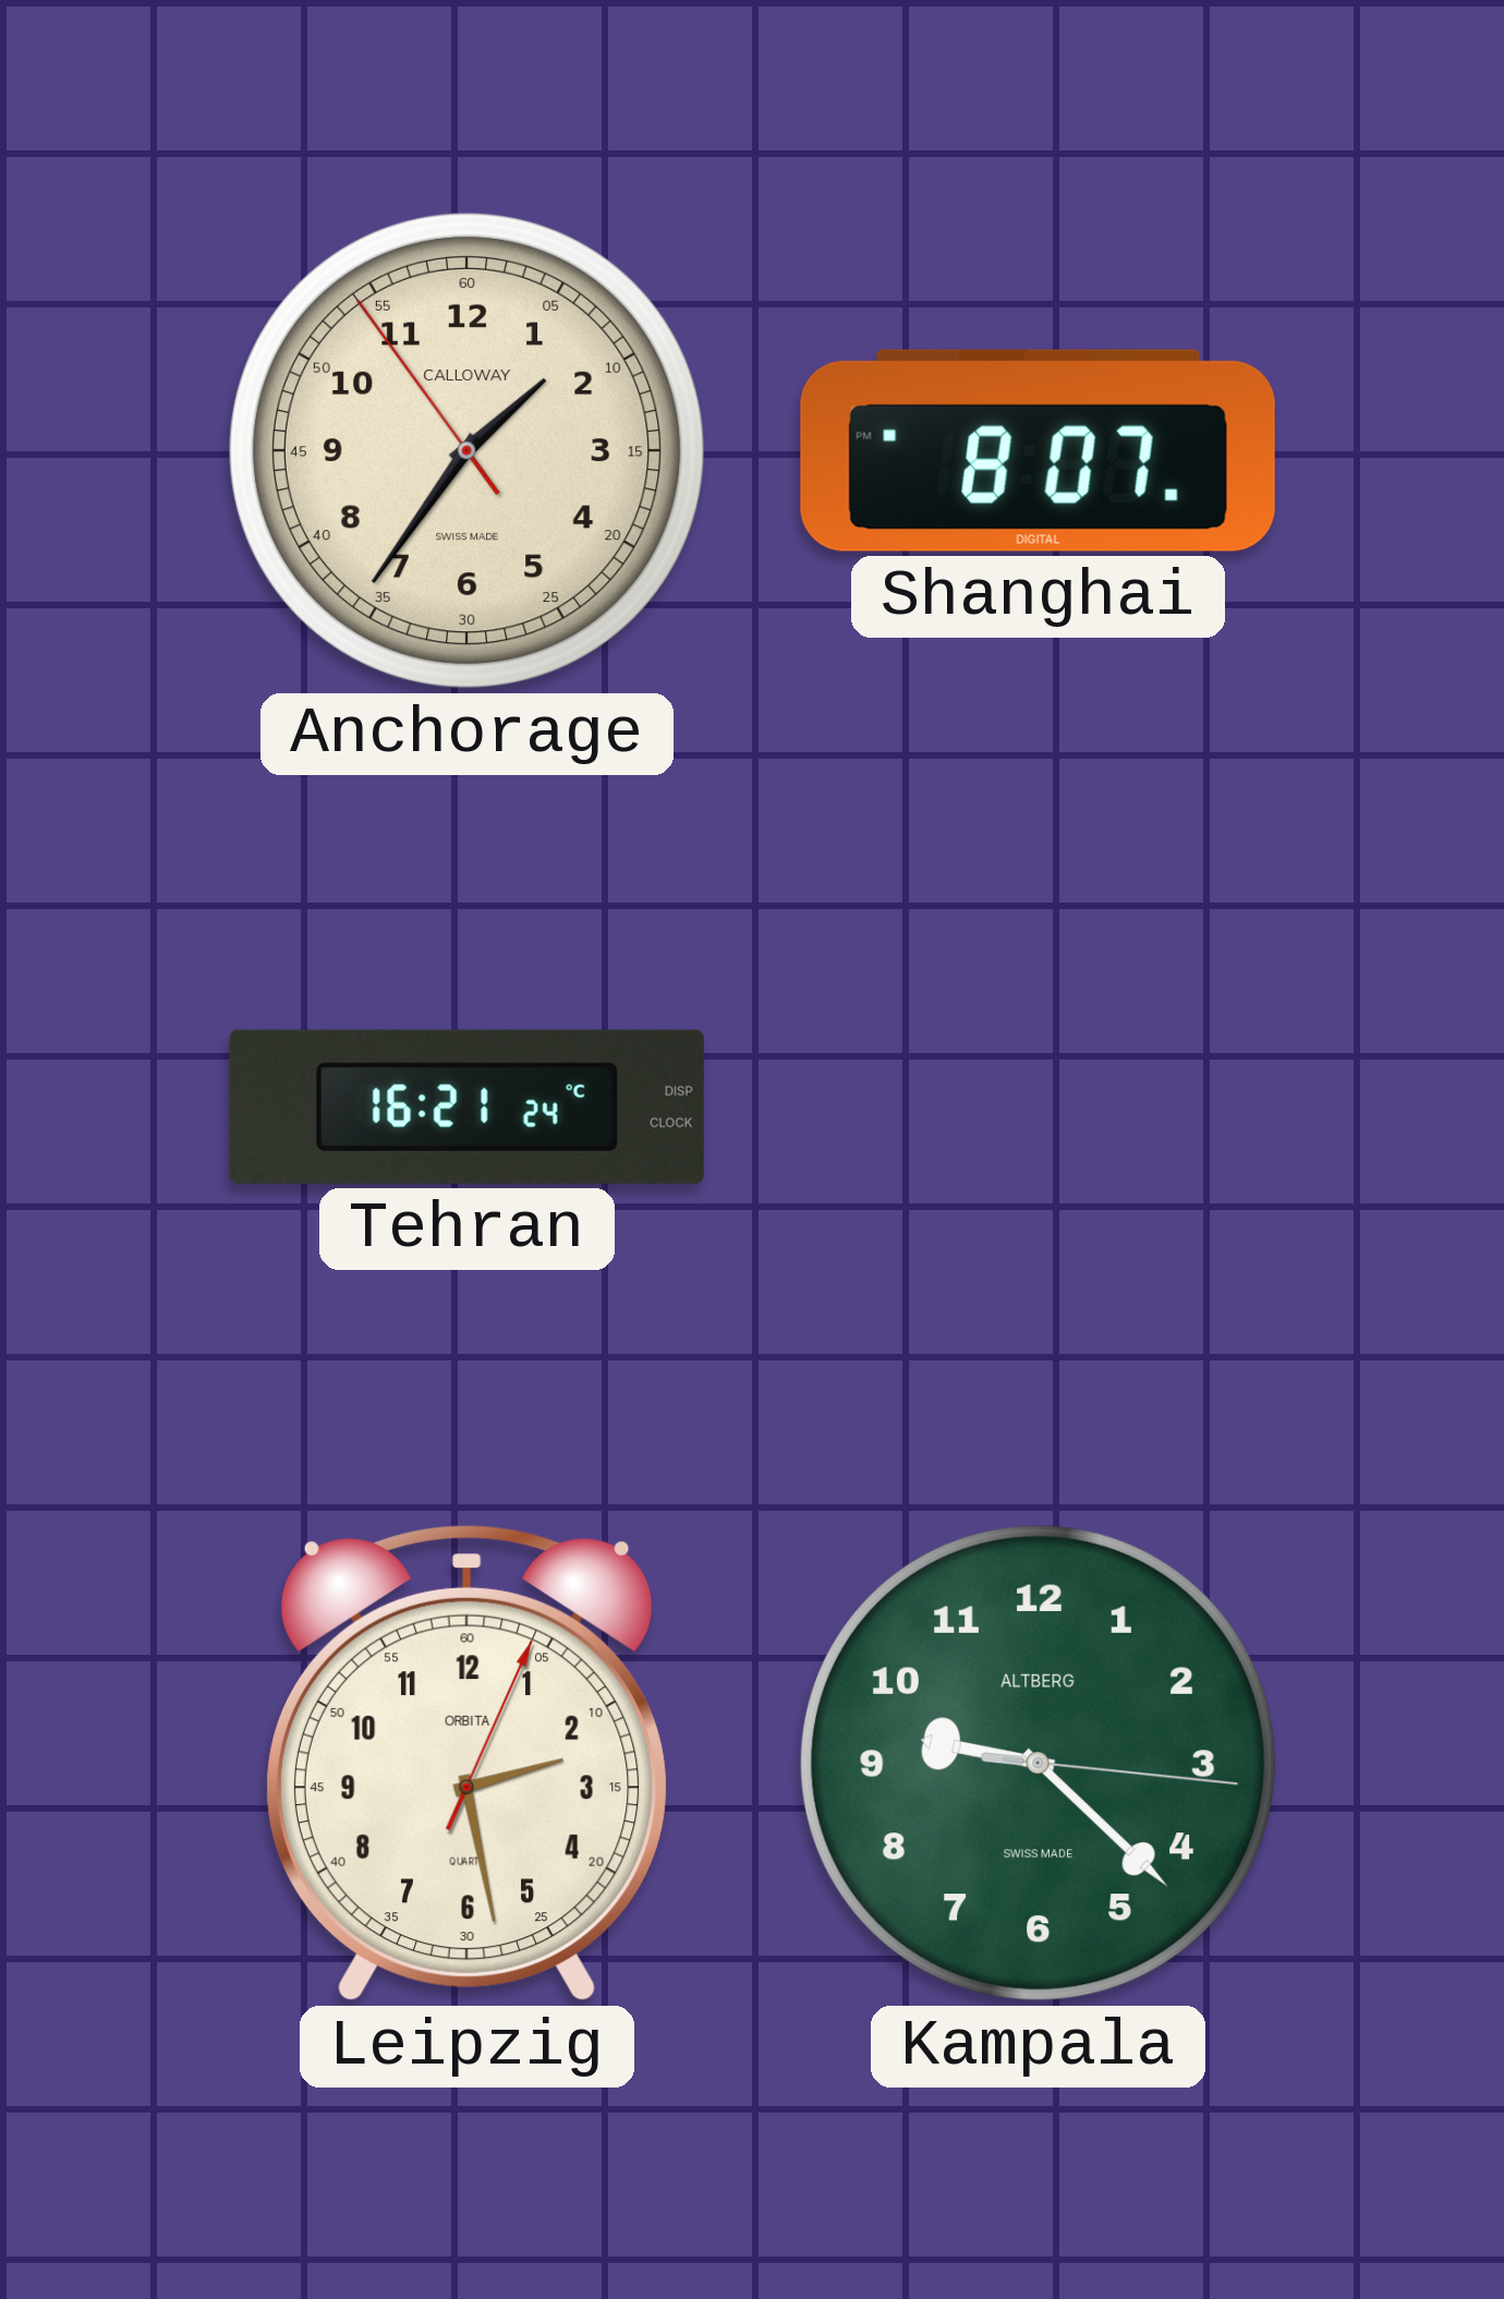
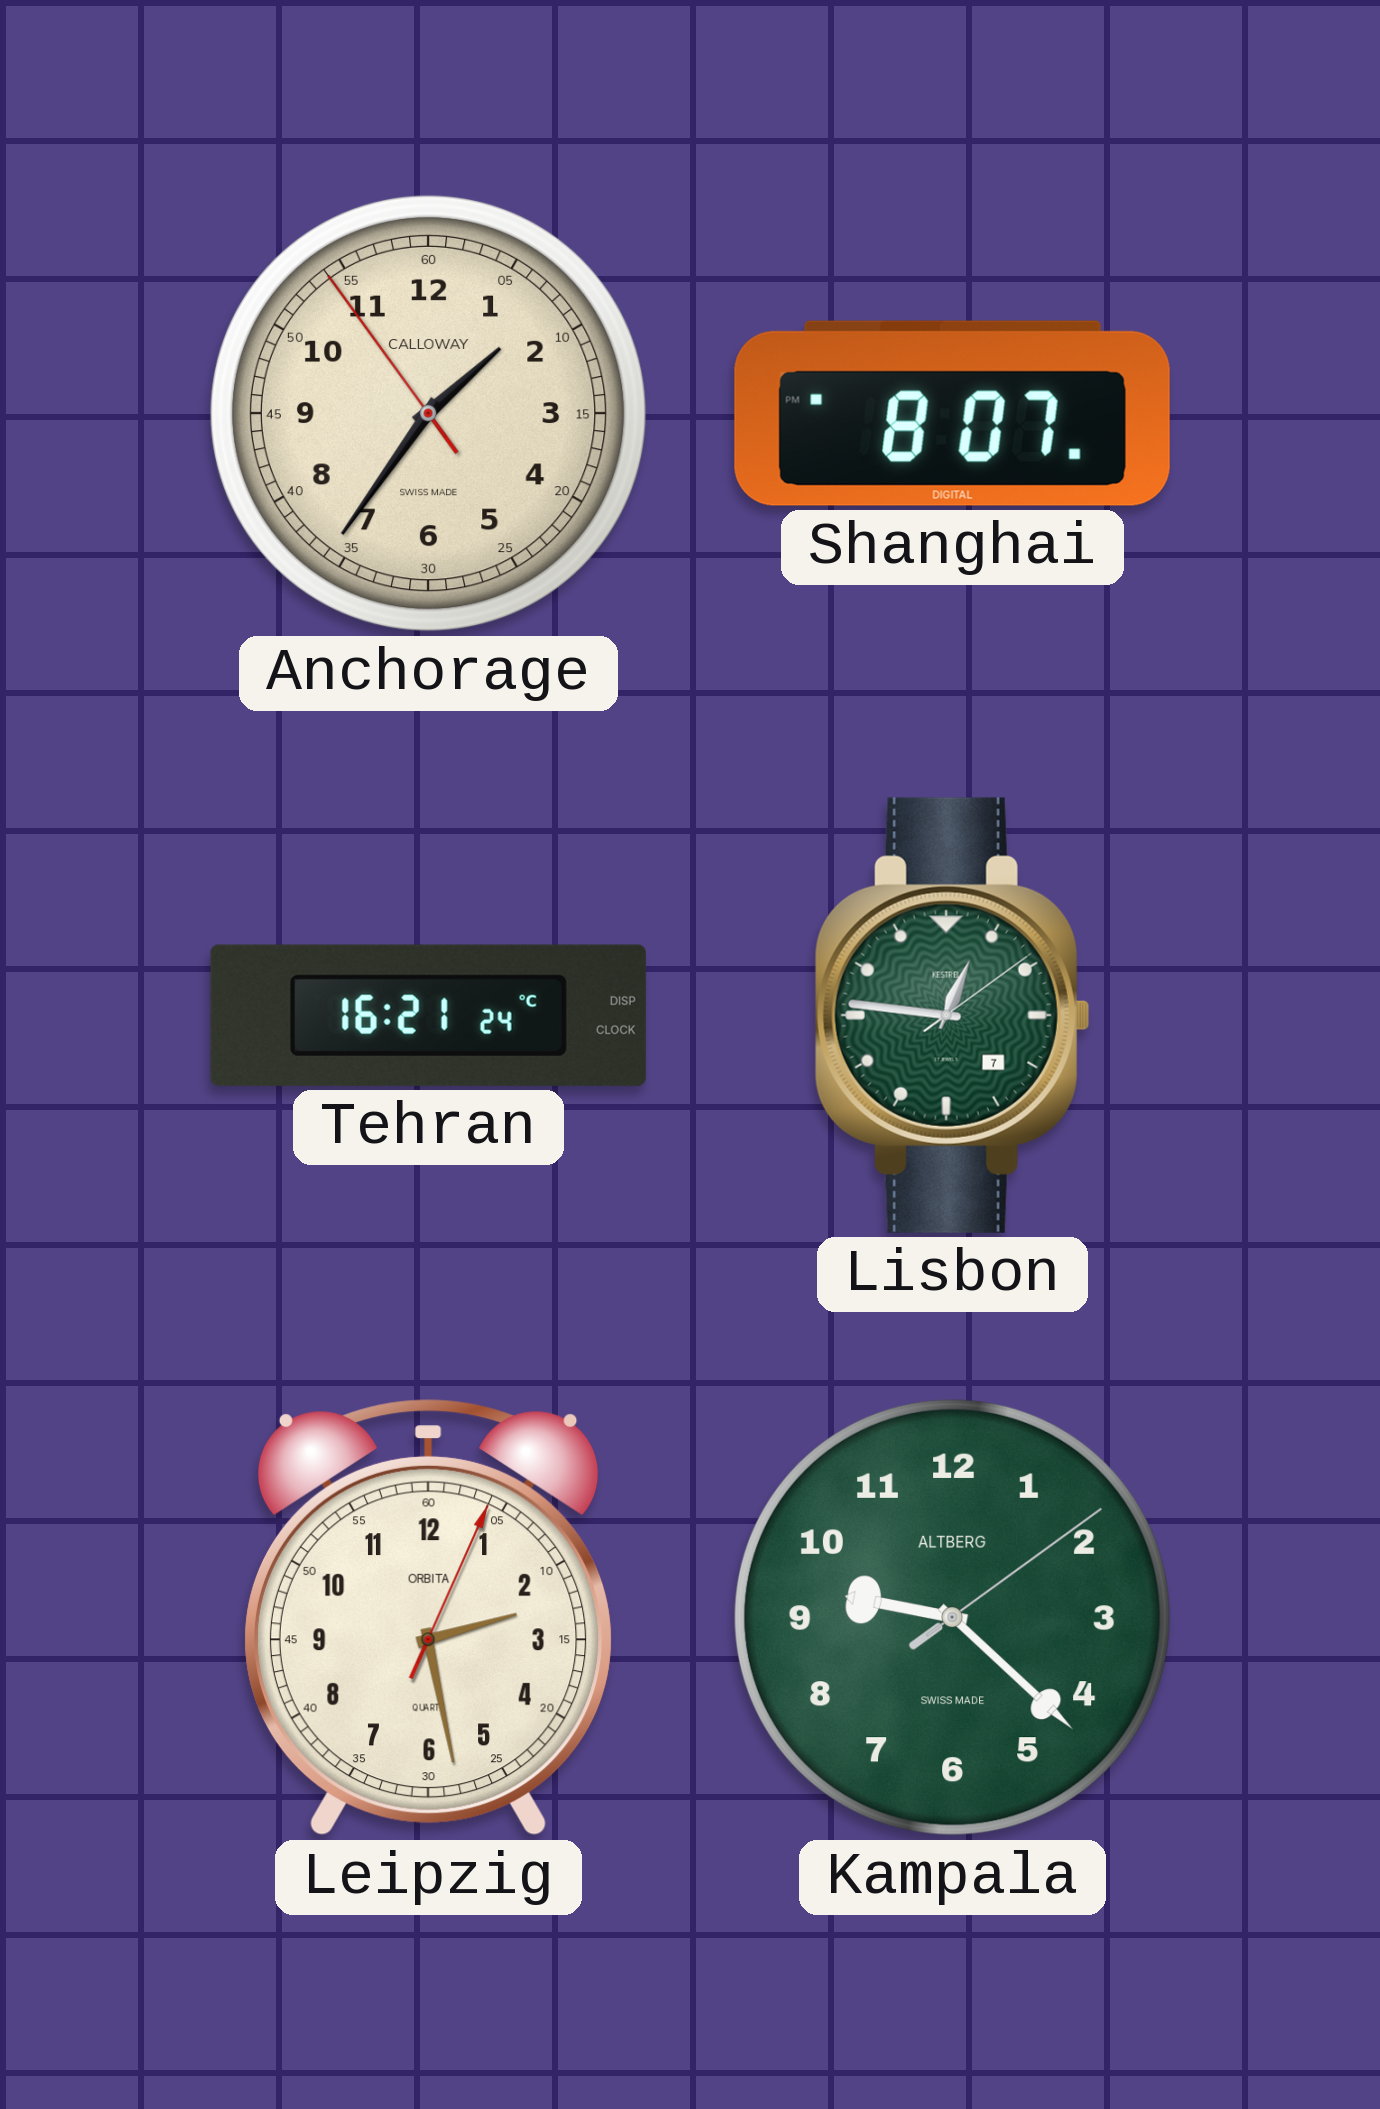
Lisbon: none -> 12:46
Kampala: 9:22:16 -> 9:22:09
